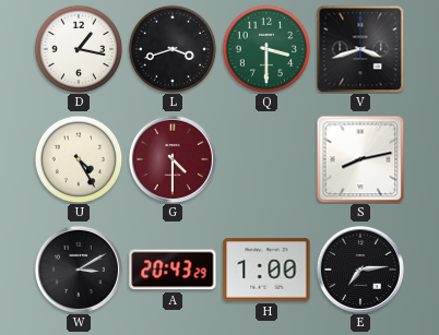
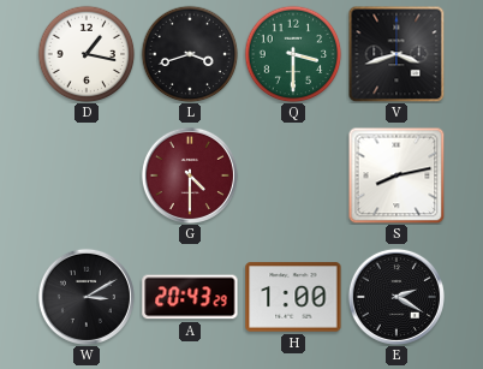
U: 4:25 -> none
E: 7:14 -> 2:20
